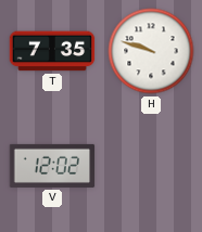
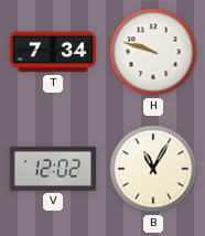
T: 7:35 -> 7:34
B: none -> 11:05
